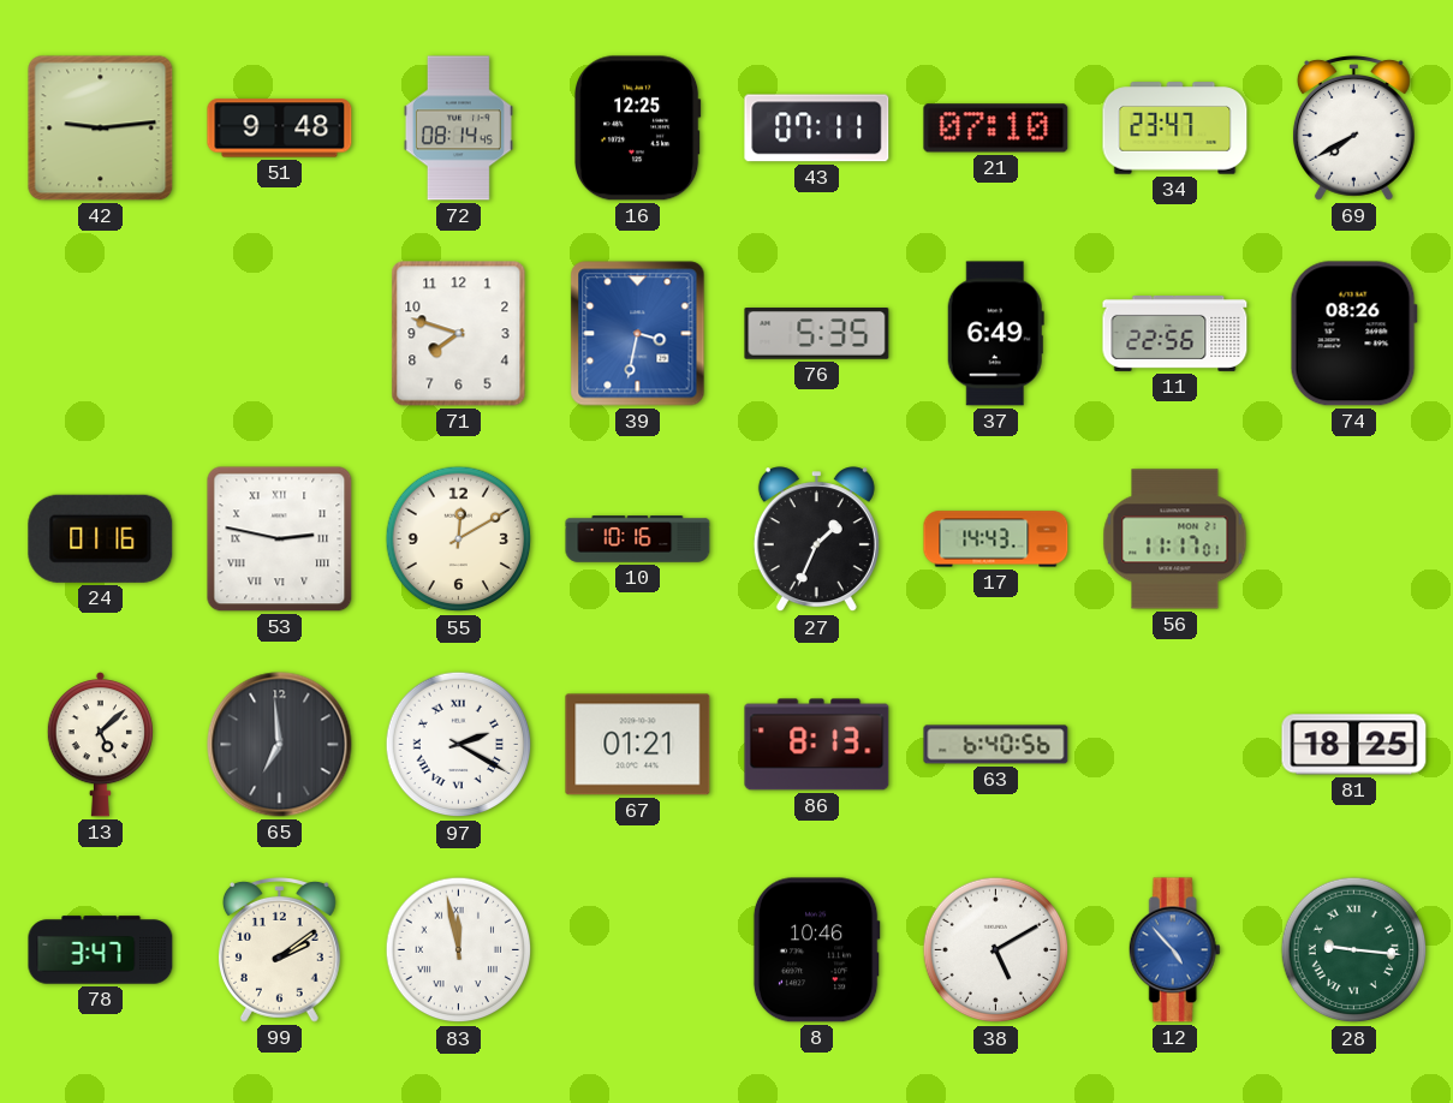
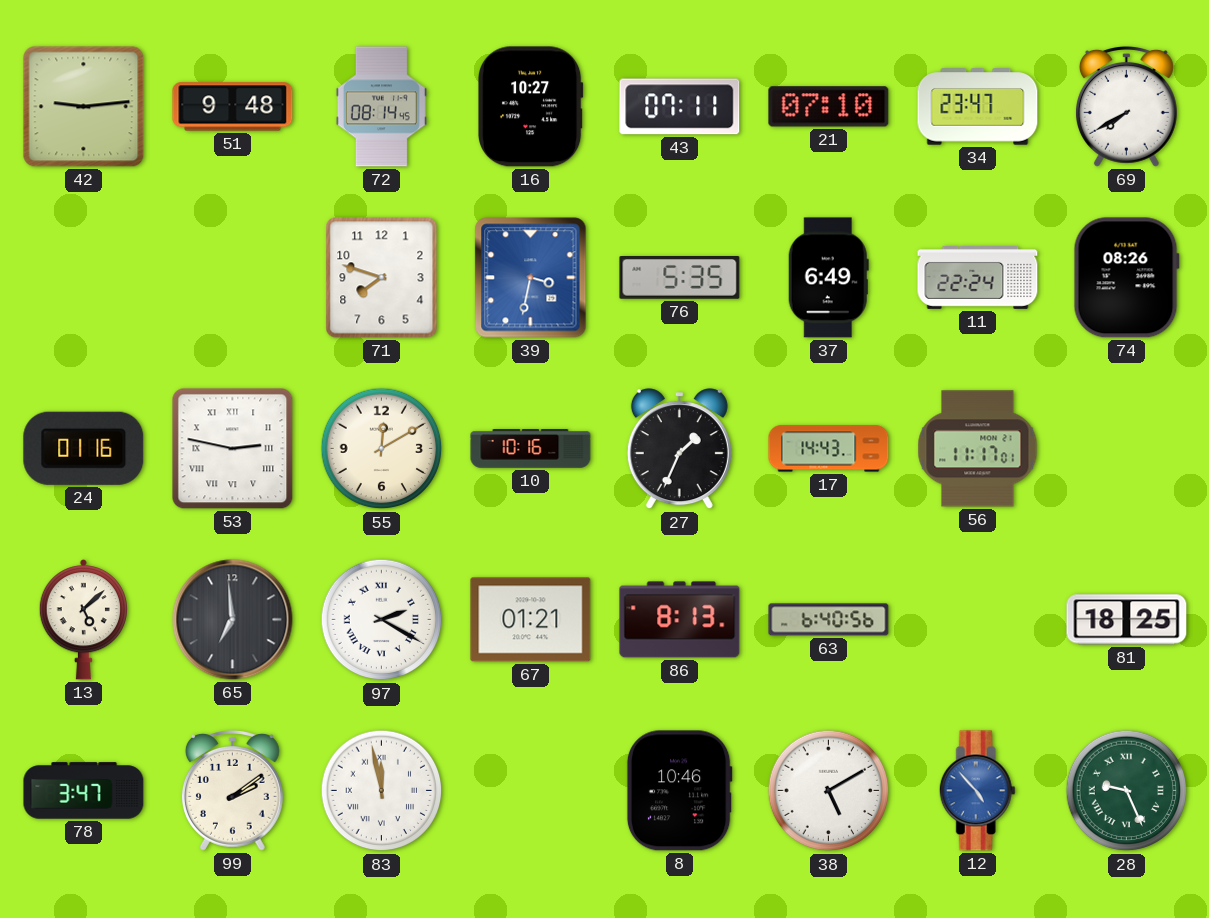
16: 12:25 -> 10:27
11: 22:56 -> 22:24
28: 9:16 -> 9:26
